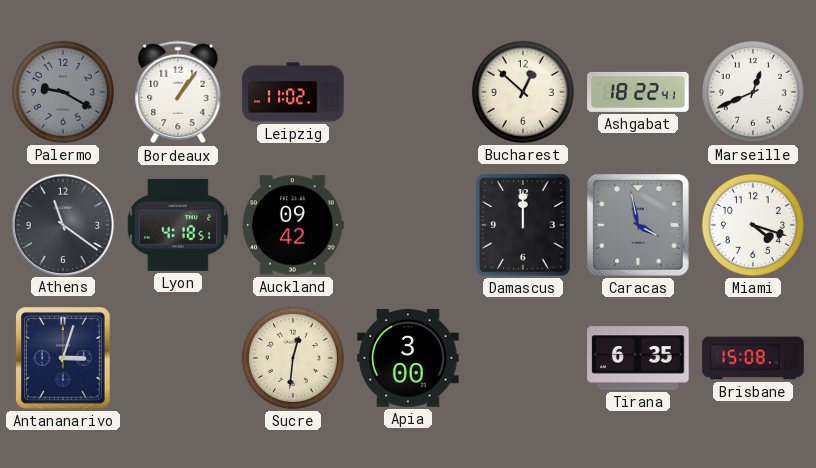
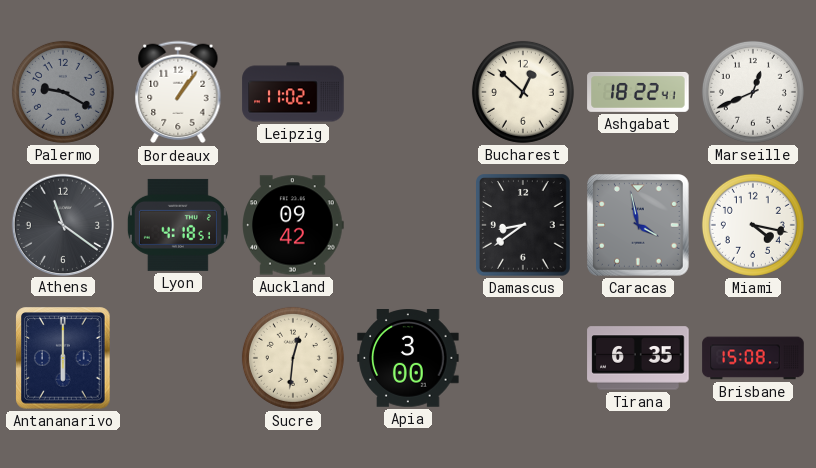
Damascus: 12:00 -> 8:39
Miami: 4:18 -> 4:17
Antananarivo: 3:03 -> 6:00
